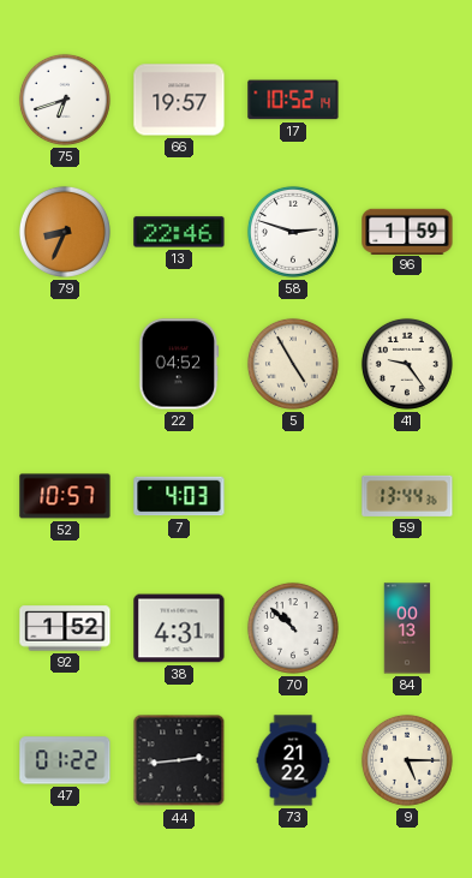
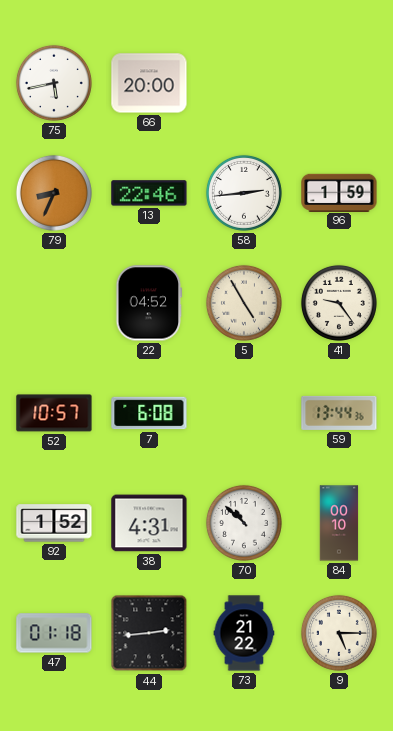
75: 6:42 -> 5:43
66: 19:57 -> 20:00
17: 10:52 -> none
58: 2:48 -> 2:44
7: 4:03 -> 6:08
84: 00:13 -> 00:10
47: 01:22 -> 01:18
